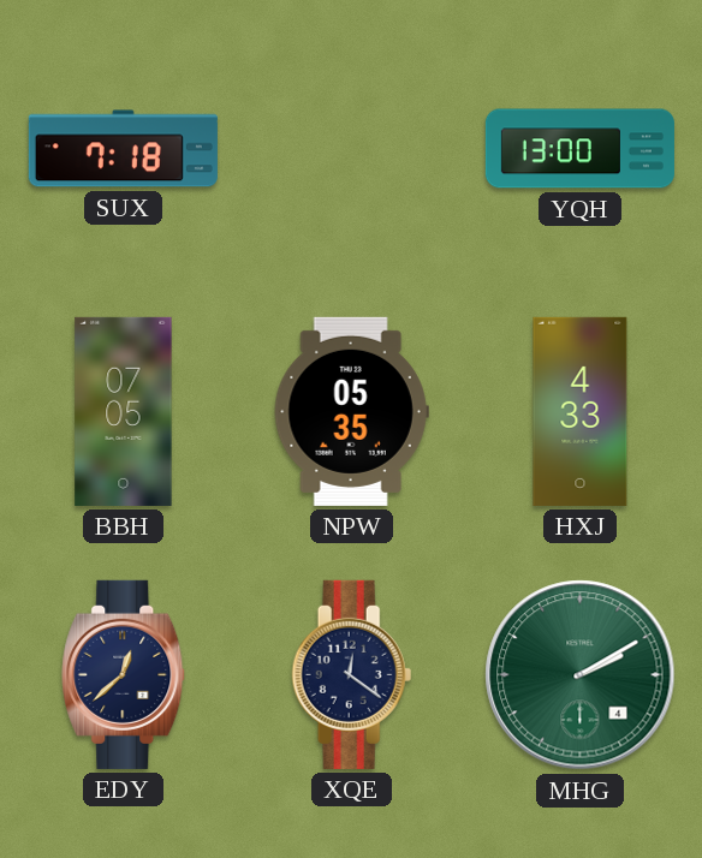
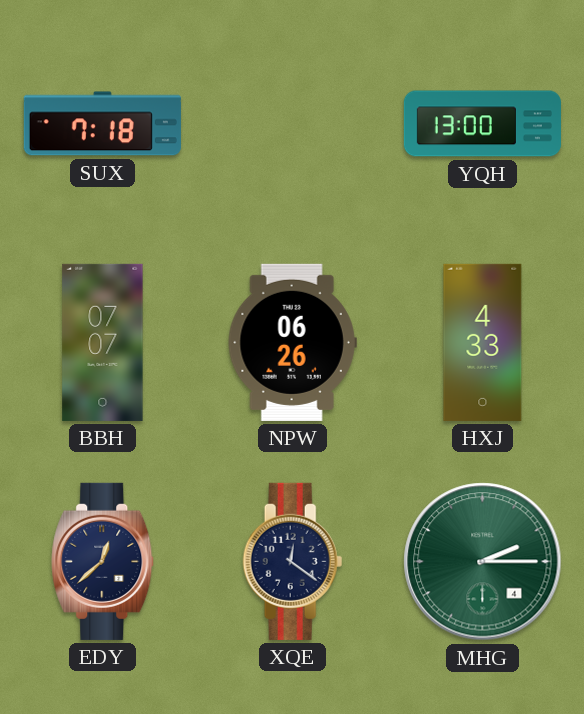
BBH: 07:05 -> 07:07
NPW: 05:35 -> 06:26
MHG: 2:10 -> 2:15
